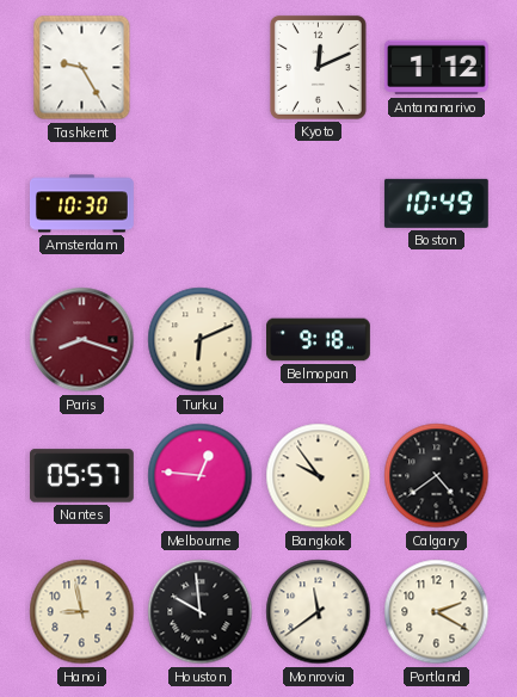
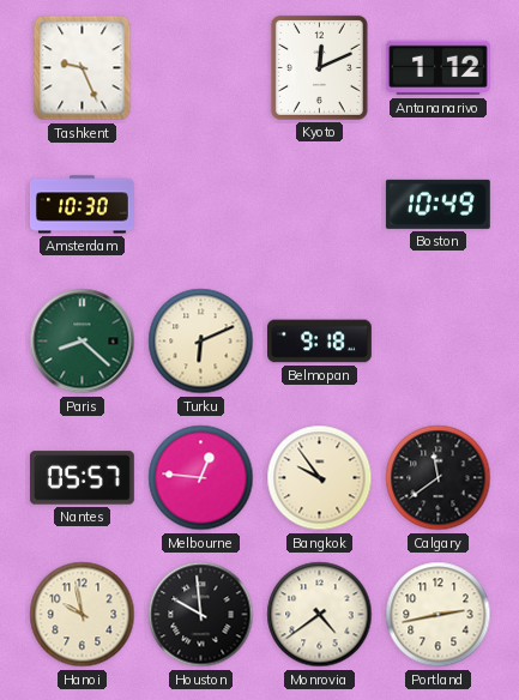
Tashkent: 9:25 -> 9:26
Paris: 8:18 -> 8:22
Paris dial: burgundy -> green
Calgary: 4:39 -> 11:39
Hanoi: 8:58 -> 9:58
Monrovia: 11:39 -> 4:39
Portland: 2:20 -> 2:43
